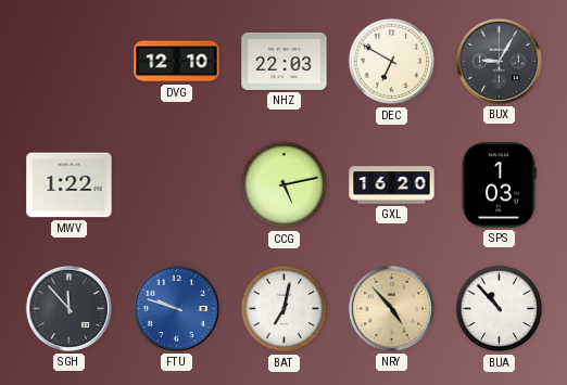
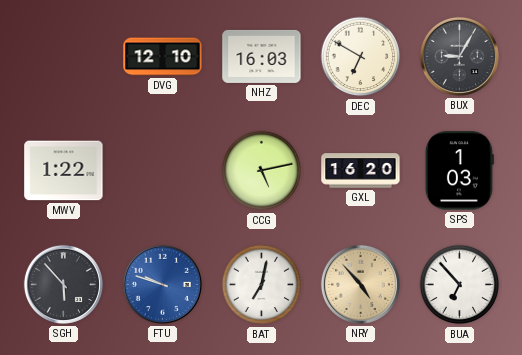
NHZ: 22:03 -> 16:03
SGH: 11:53 -> 5:53
BUA: 10:53 -> 6:53
